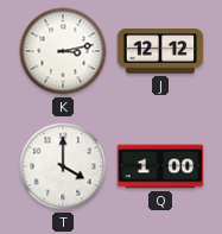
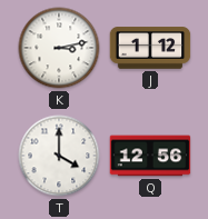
J: 12:12 -> 1:12
Q: 1:00 -> 12:56
